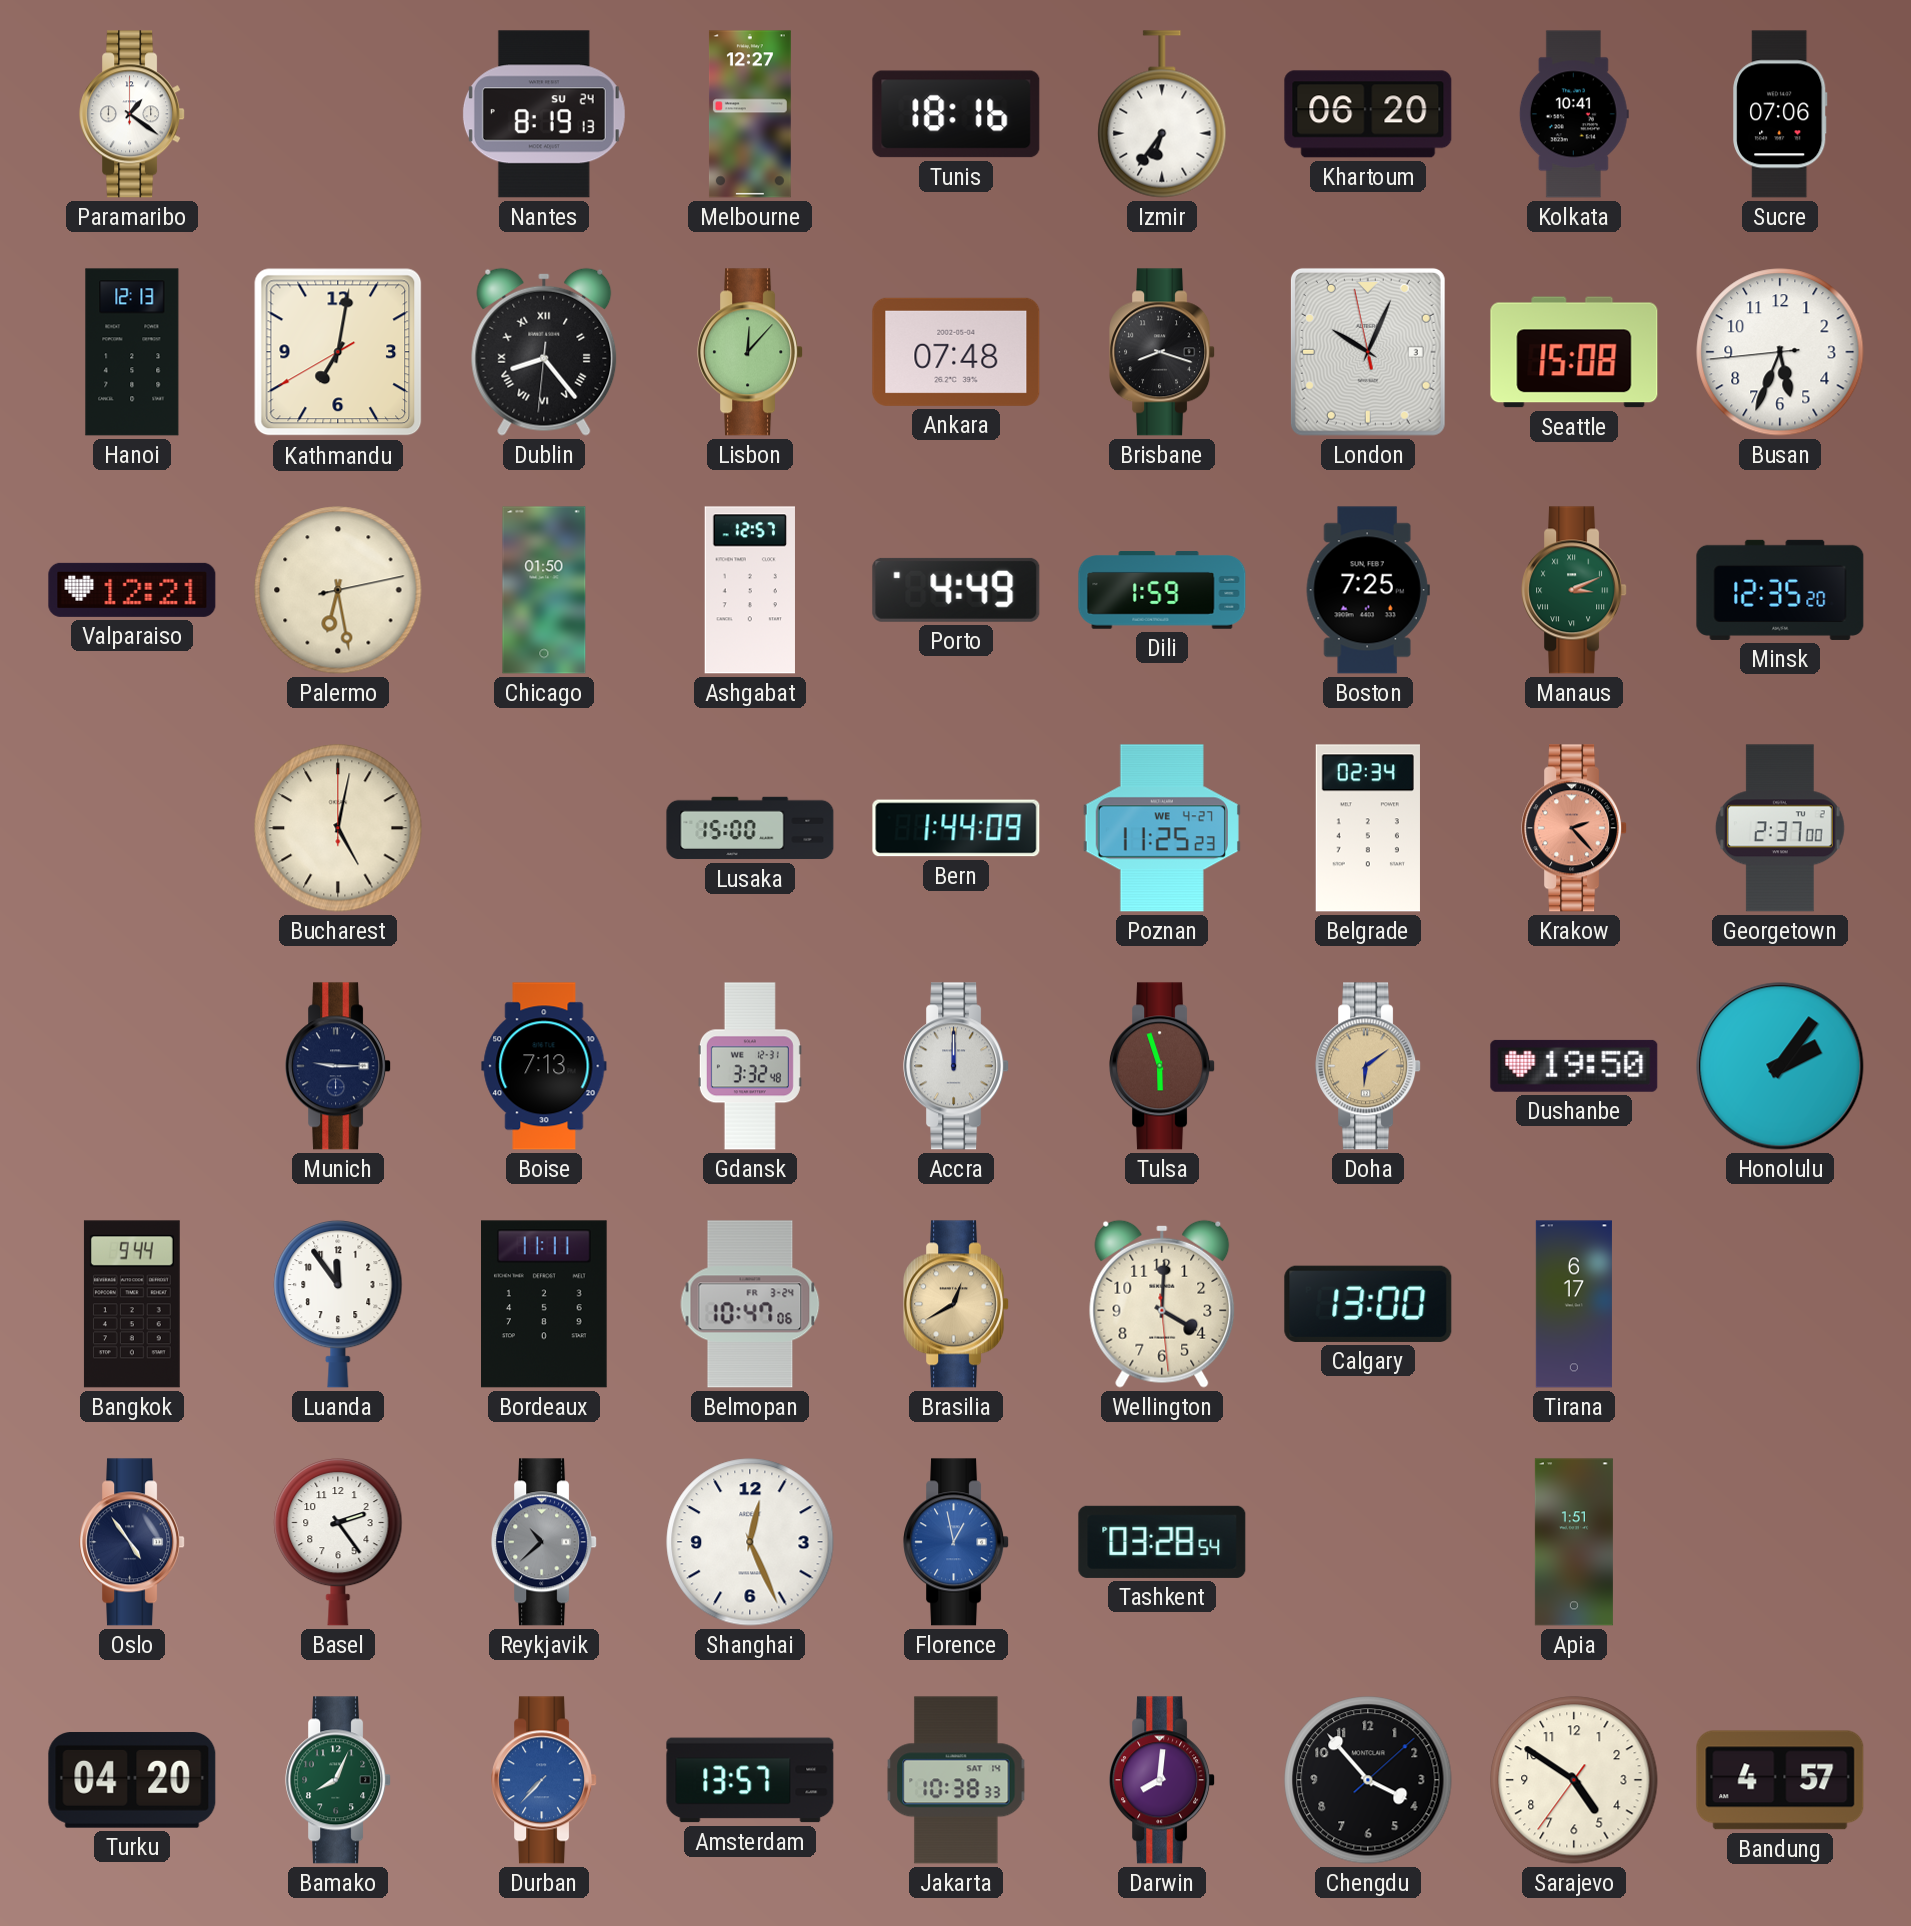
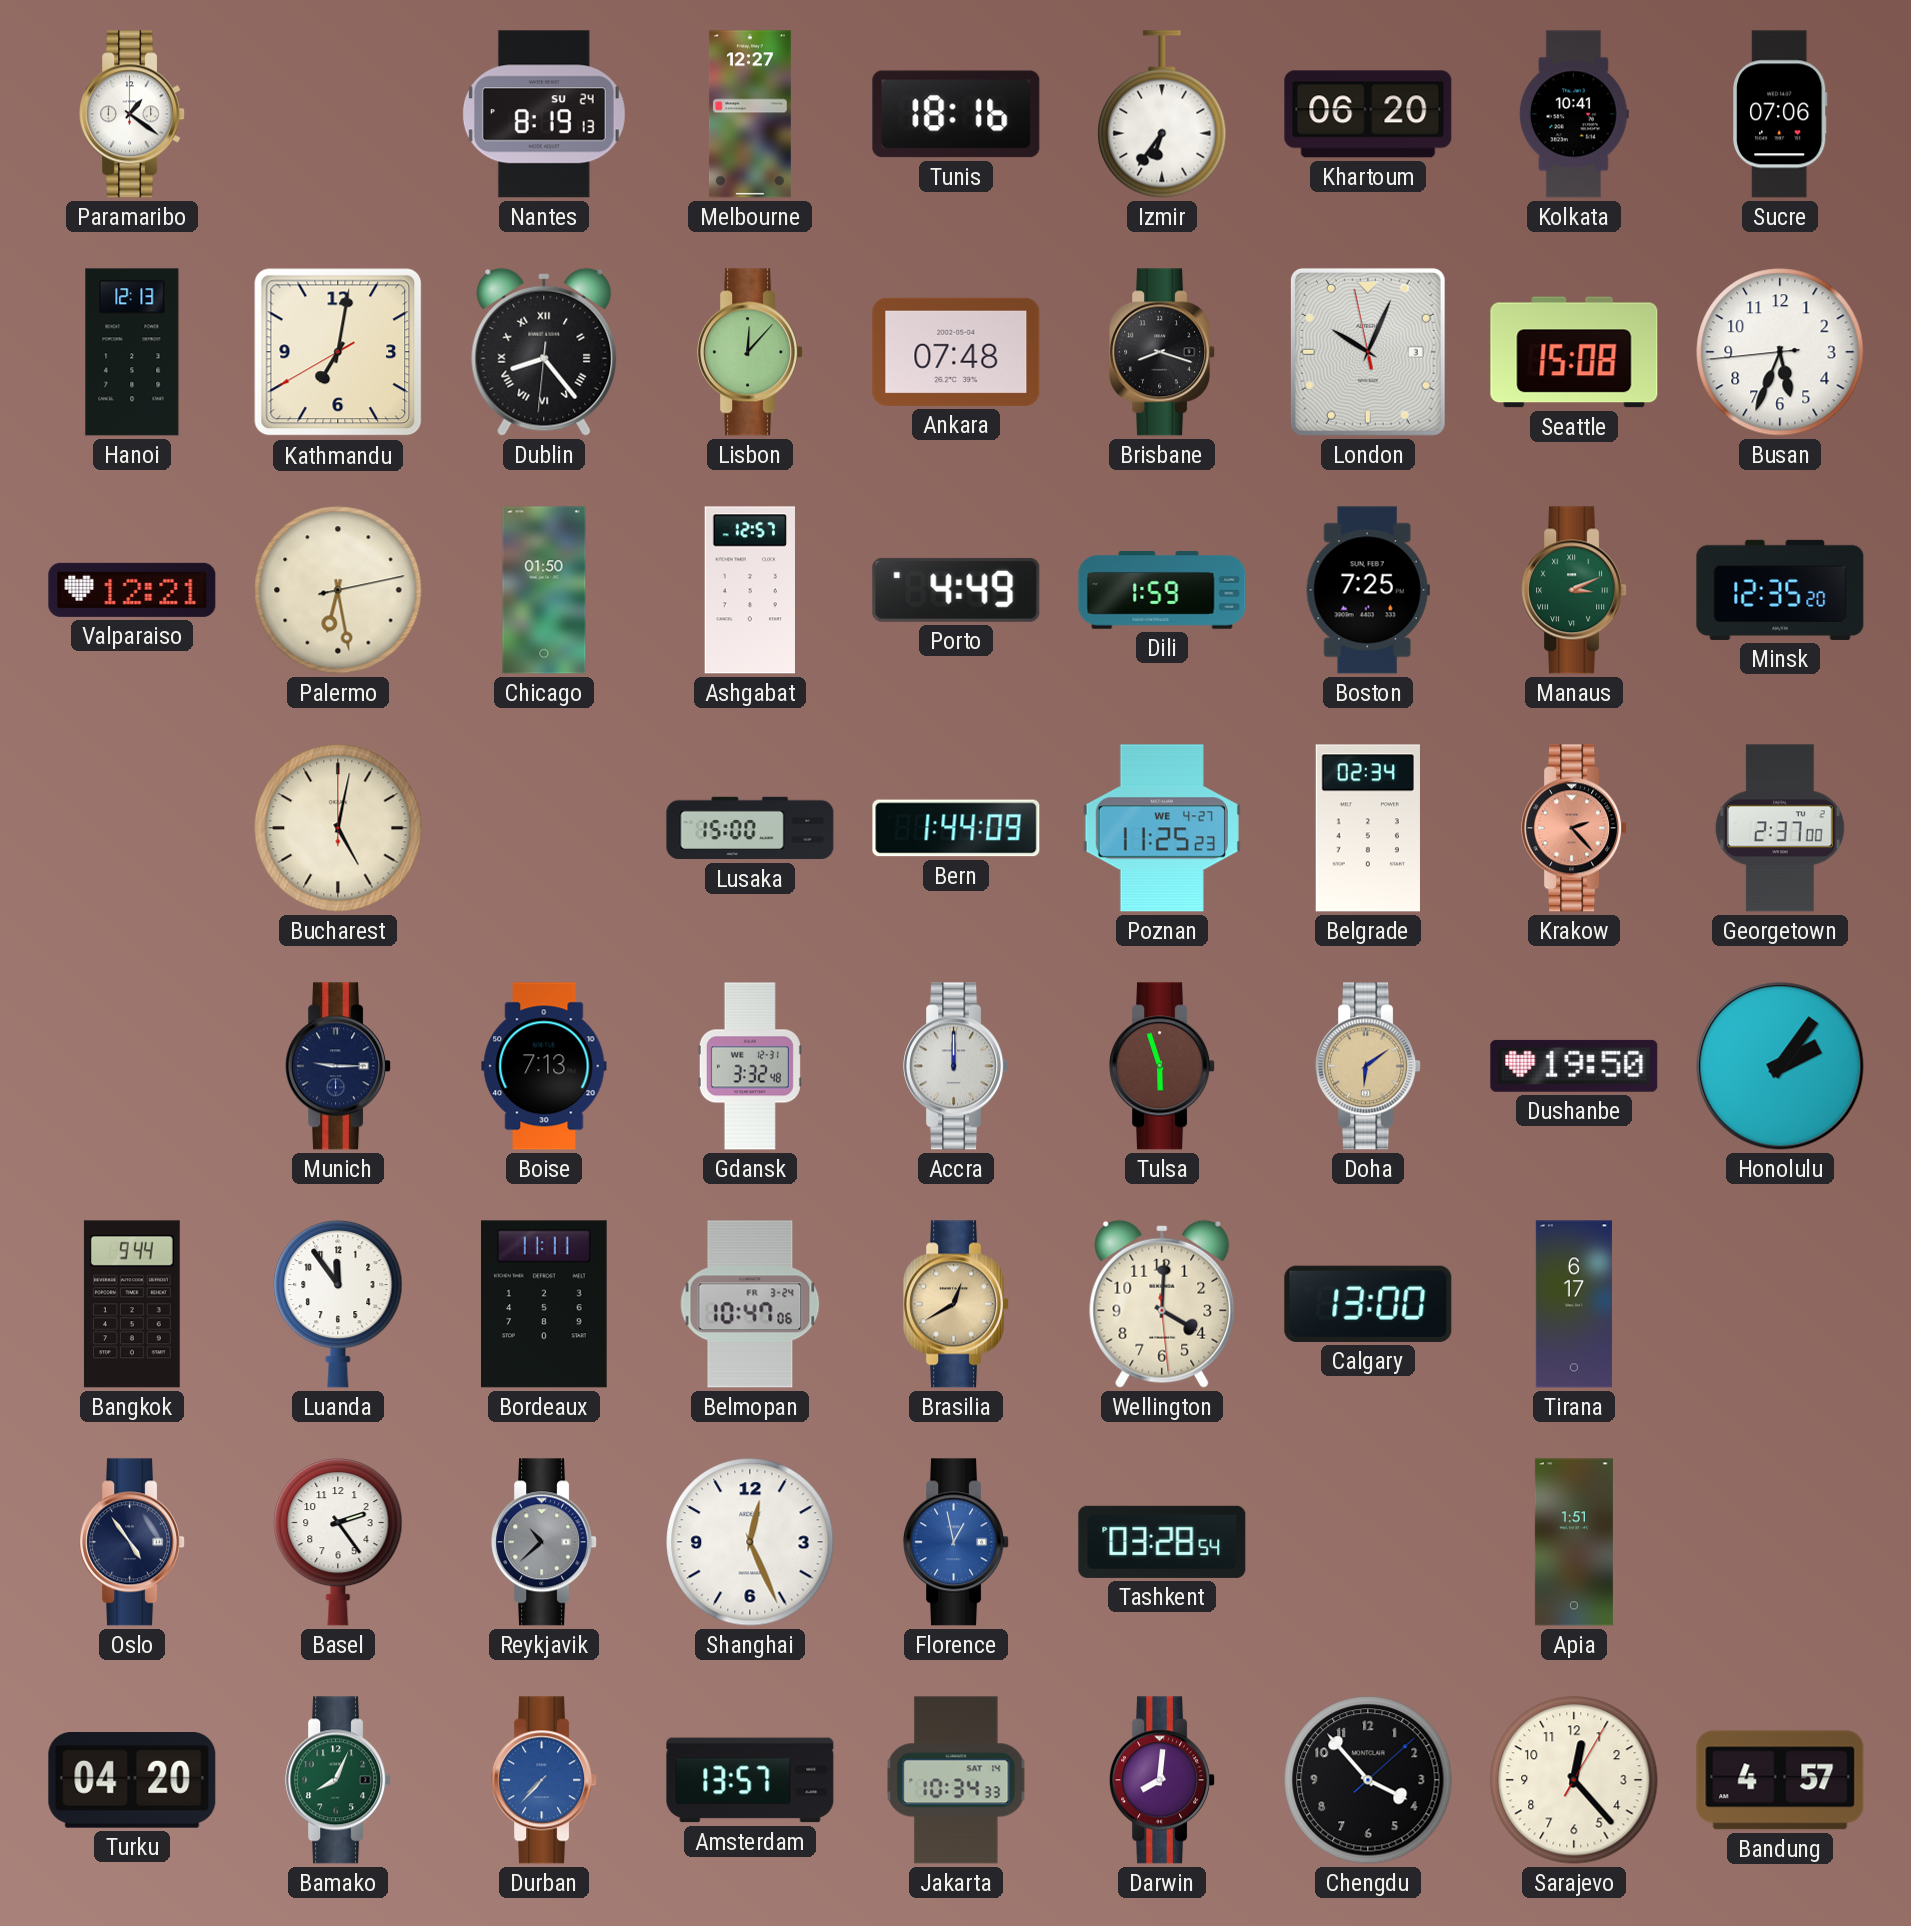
Jakarta: 10:38 -> 10:34
Sarajevo: 4:50 -> 12:23
